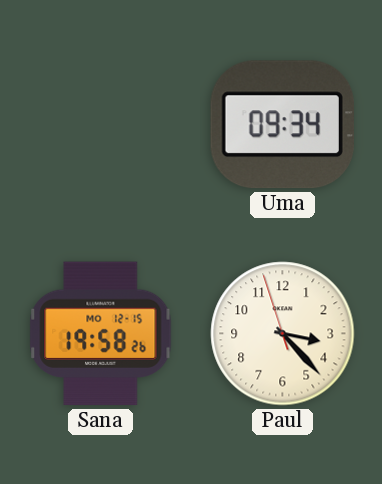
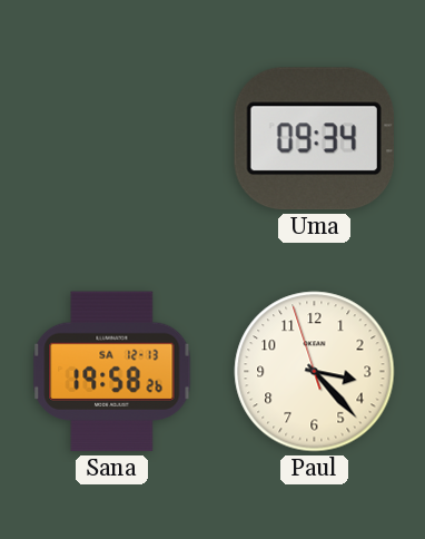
Sana date: MO 12-15 -> SA 12-13
